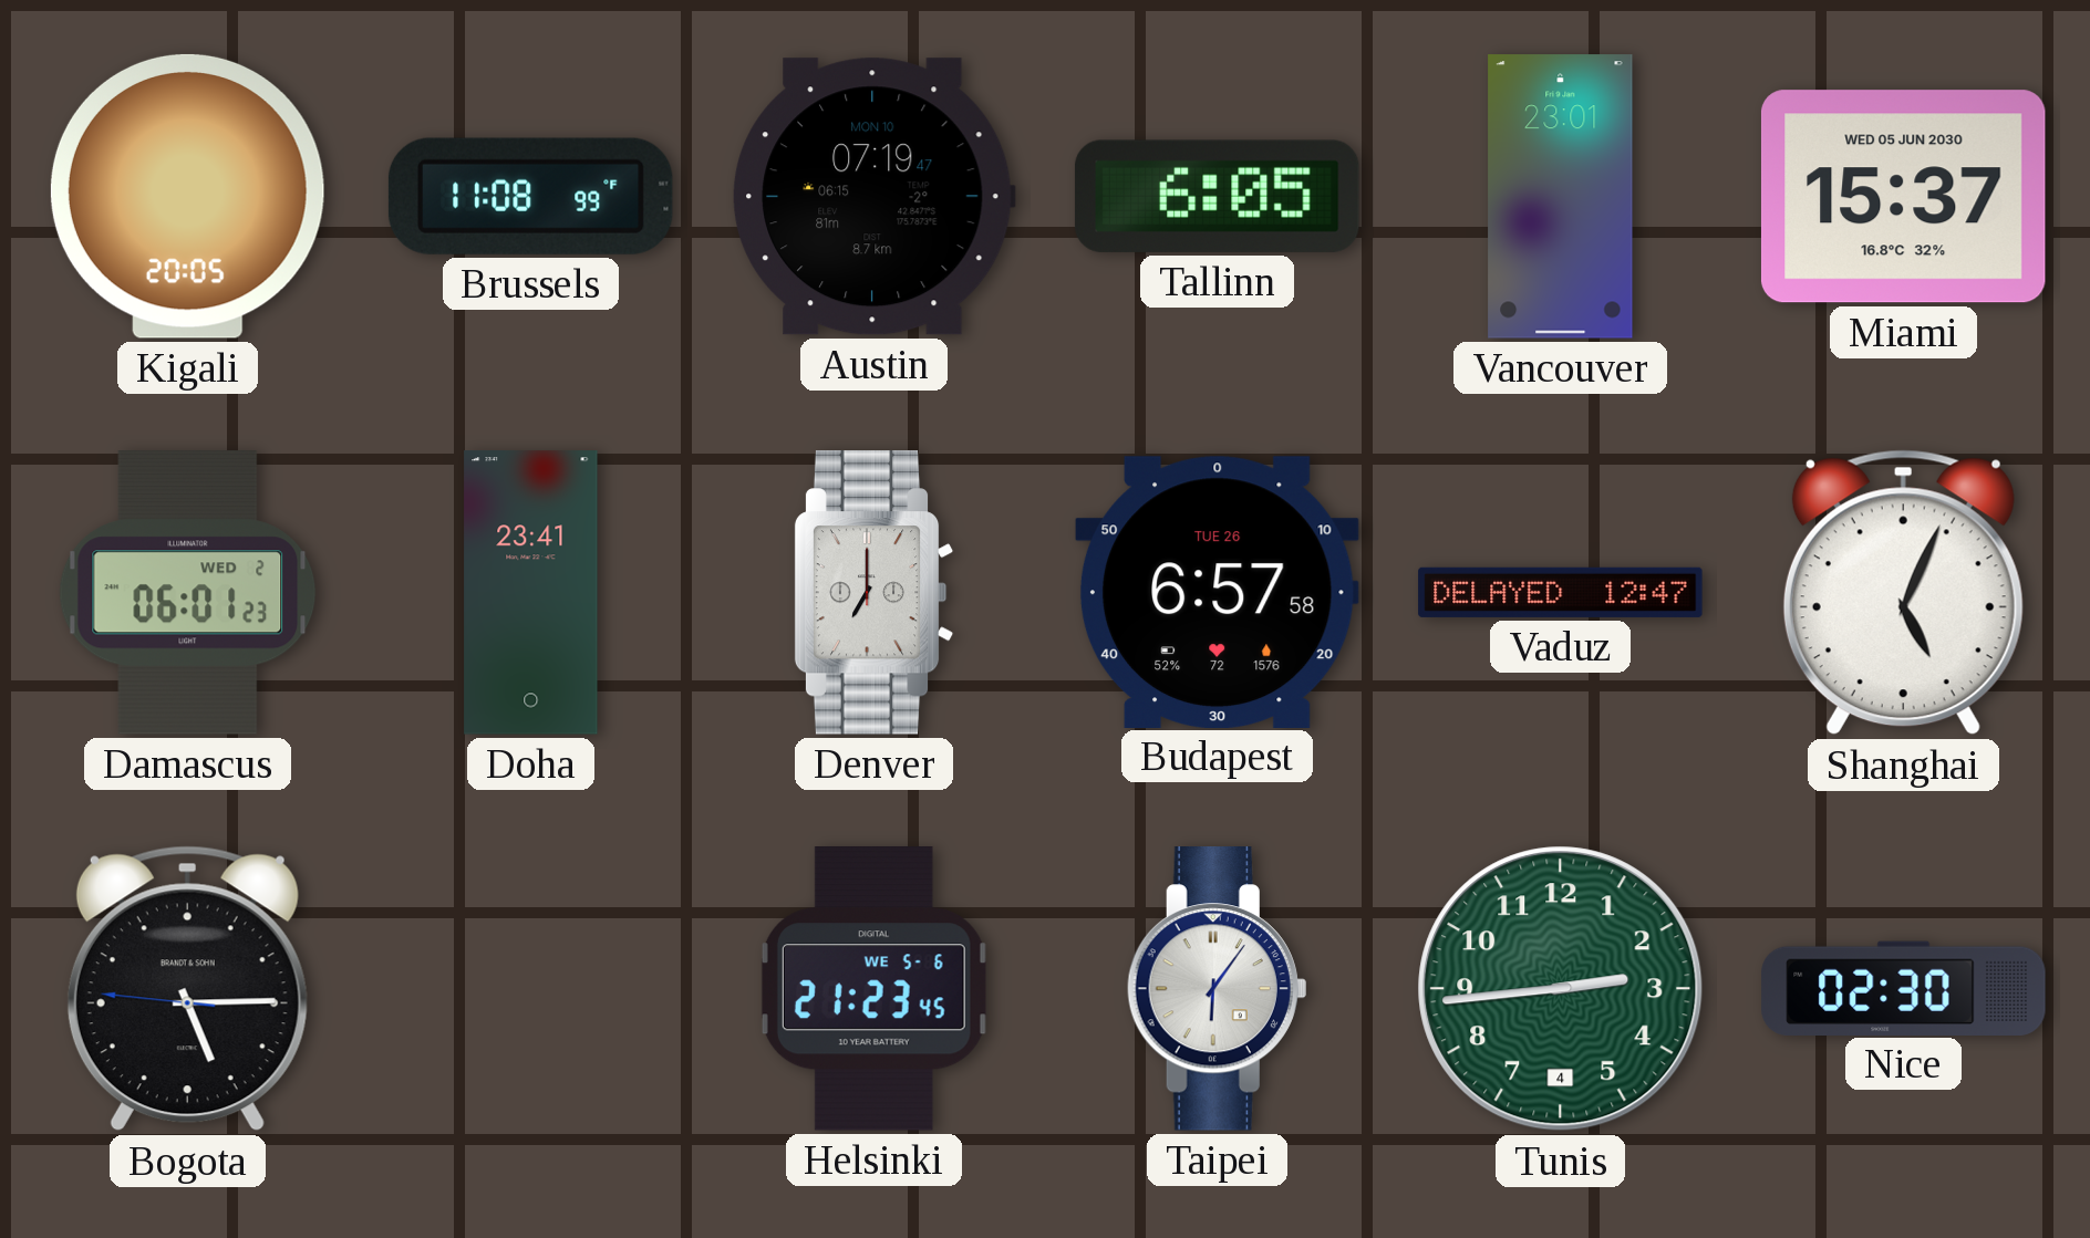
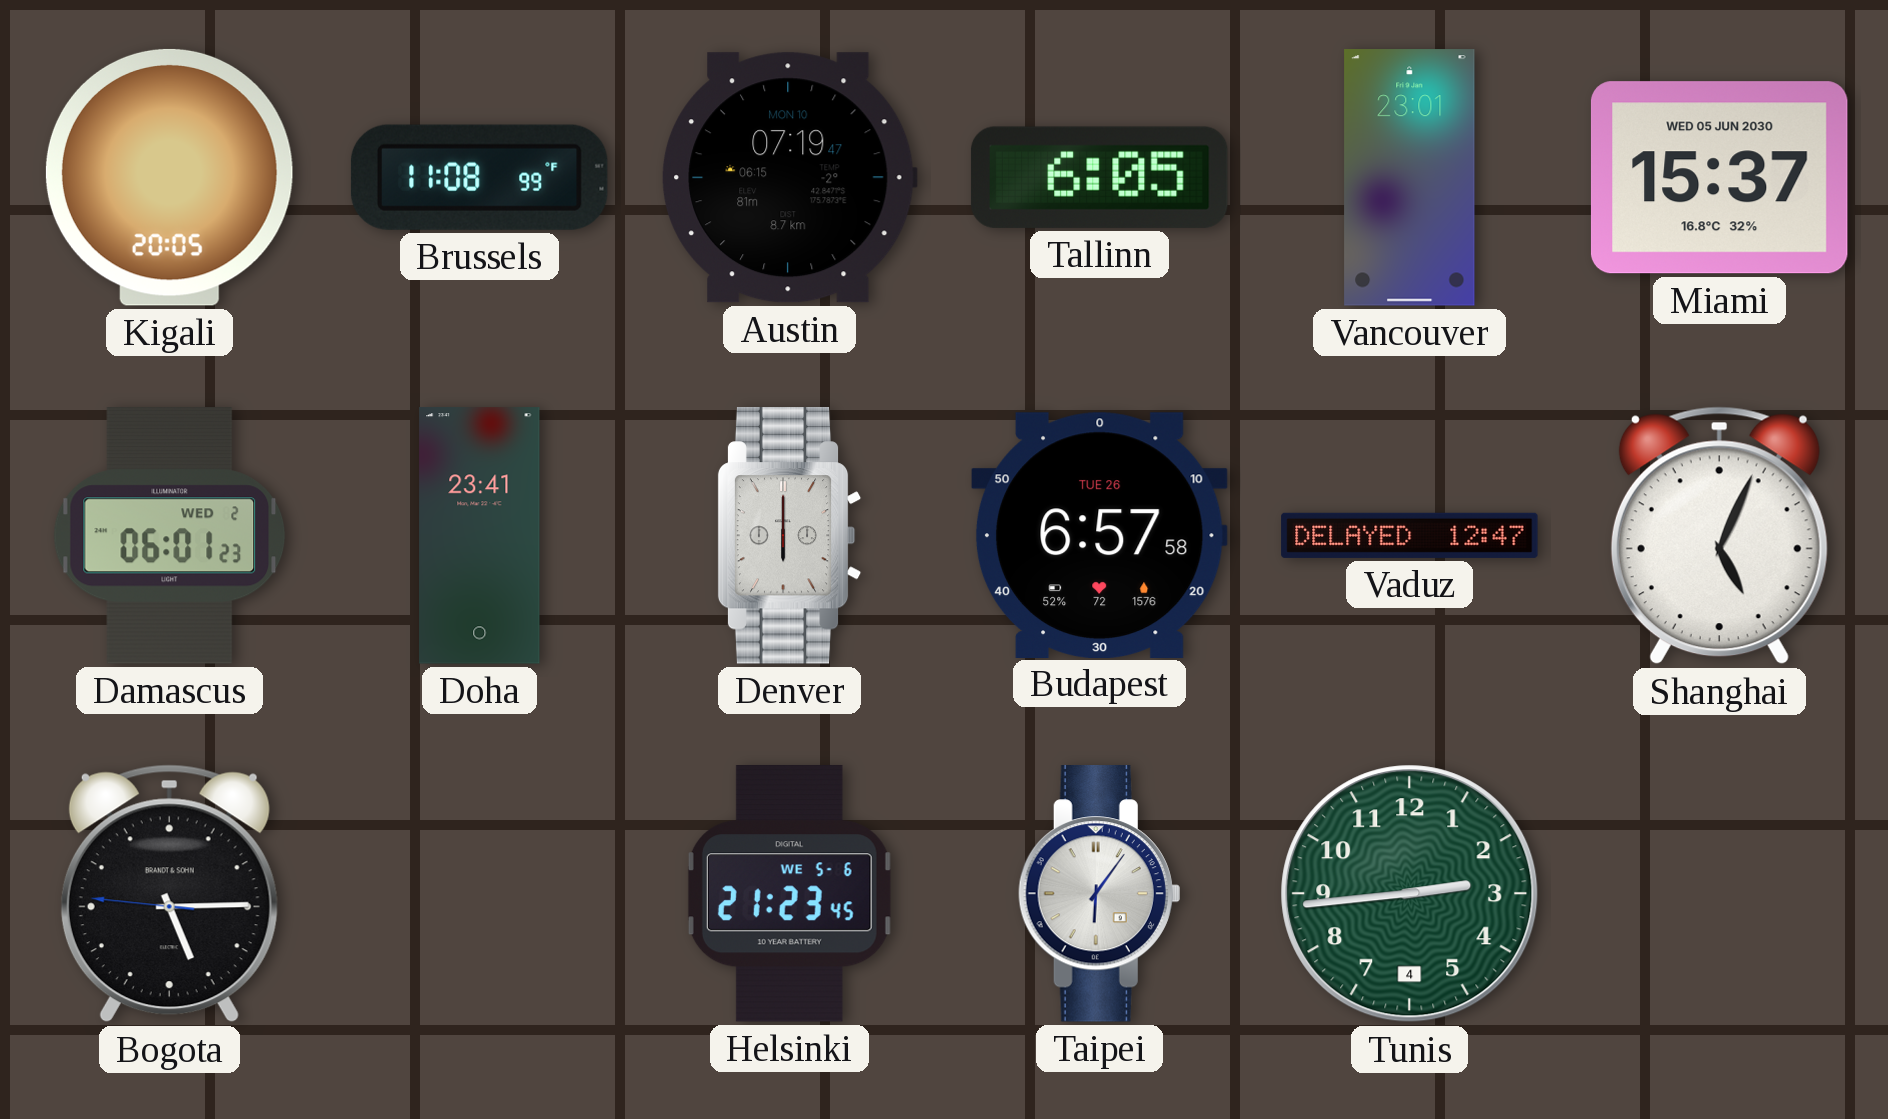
Denver: 7:00 -> 6:00
Nice: 02:30 -> none
